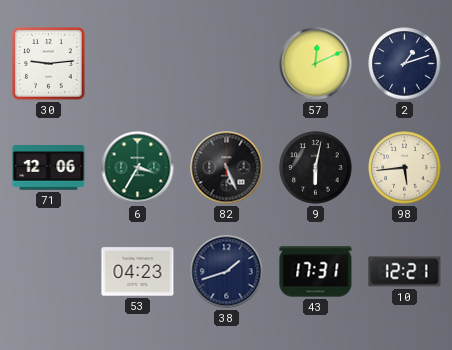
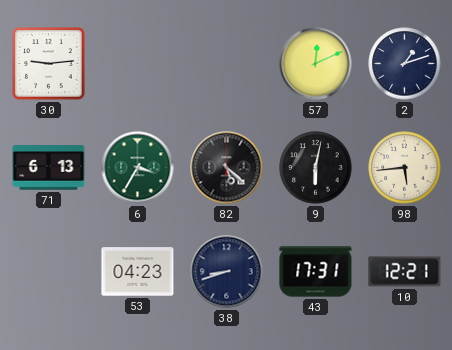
71: 12:06 -> 6:13
82: 5:26 -> 5:22
38: 1:42 -> 8:42
